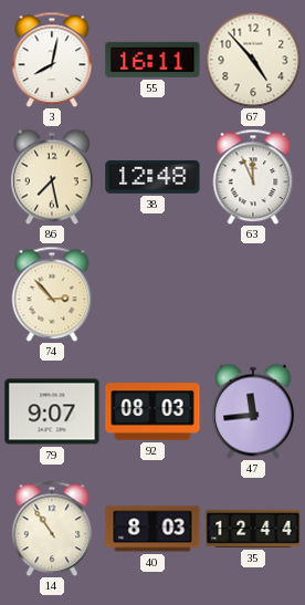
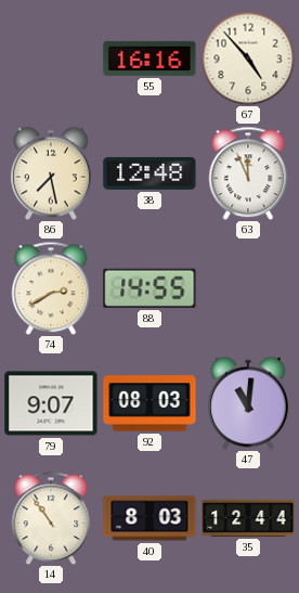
3: 8:02 -> none
55: 16:11 -> 16:16
74: 2:53 -> 2:40
88: none -> 14:55
47: 11:44 -> 11:01
